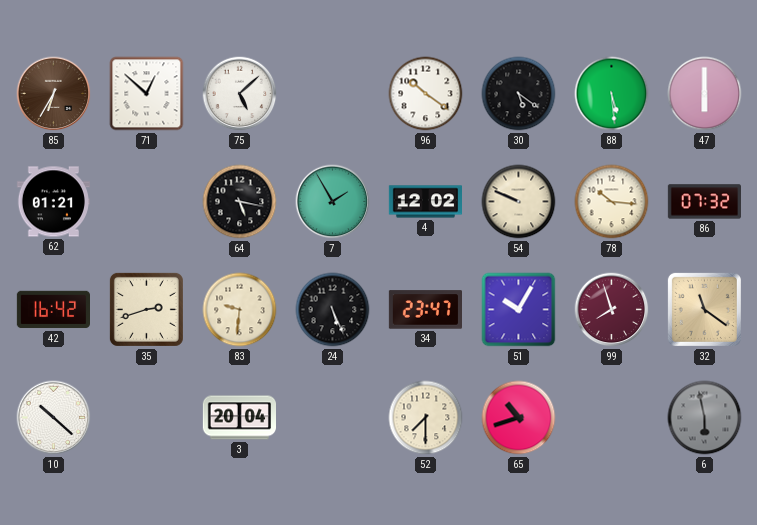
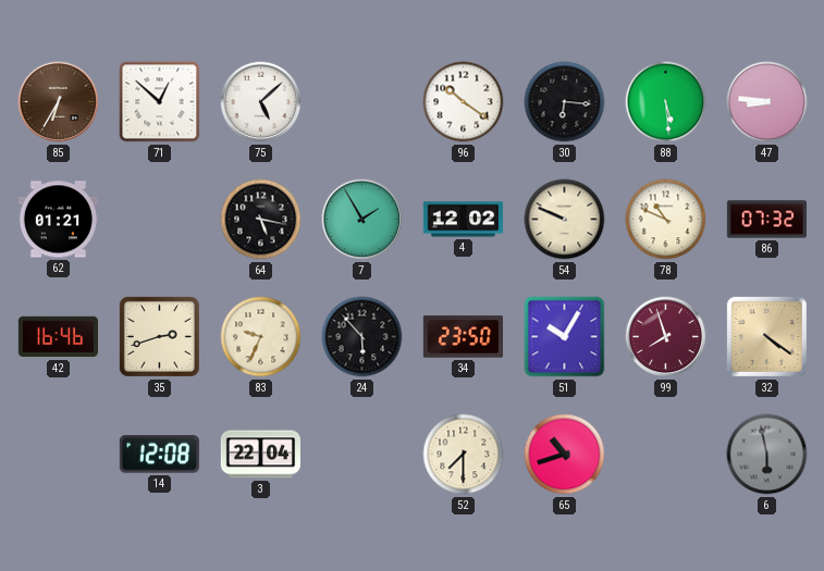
30: 5:21 -> 6:16
47: 6:00 -> 8:46
78: 10:16 -> 10:49
42: 16:42 -> 16:46
83: 9:31 -> 9:34
24: 5:26 -> 5:53
34: 23:47 -> 23:50
32: 11:21 -> 4:21
10: 10:22 -> none
14: none -> 12:08
3: 20:04 -> 22:04
